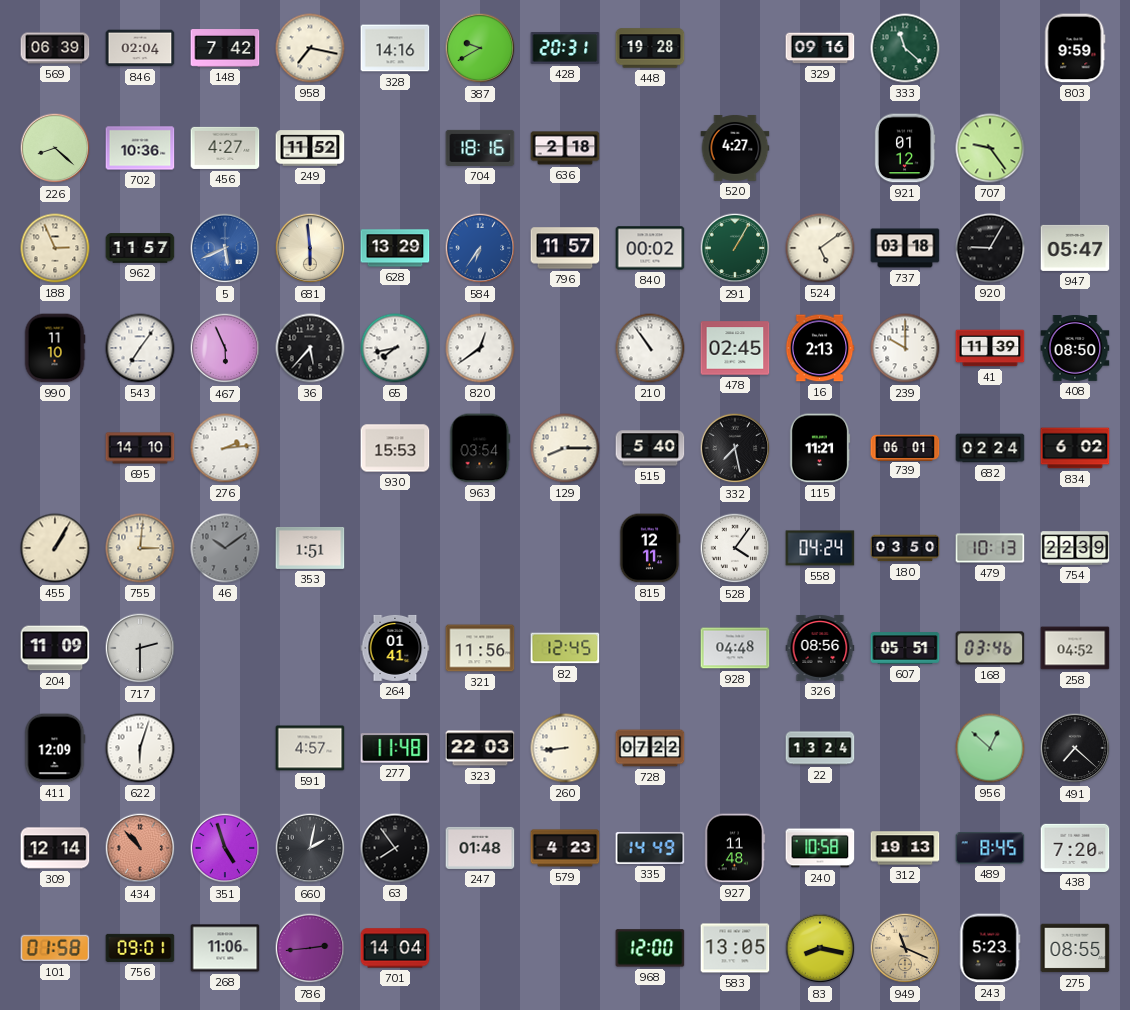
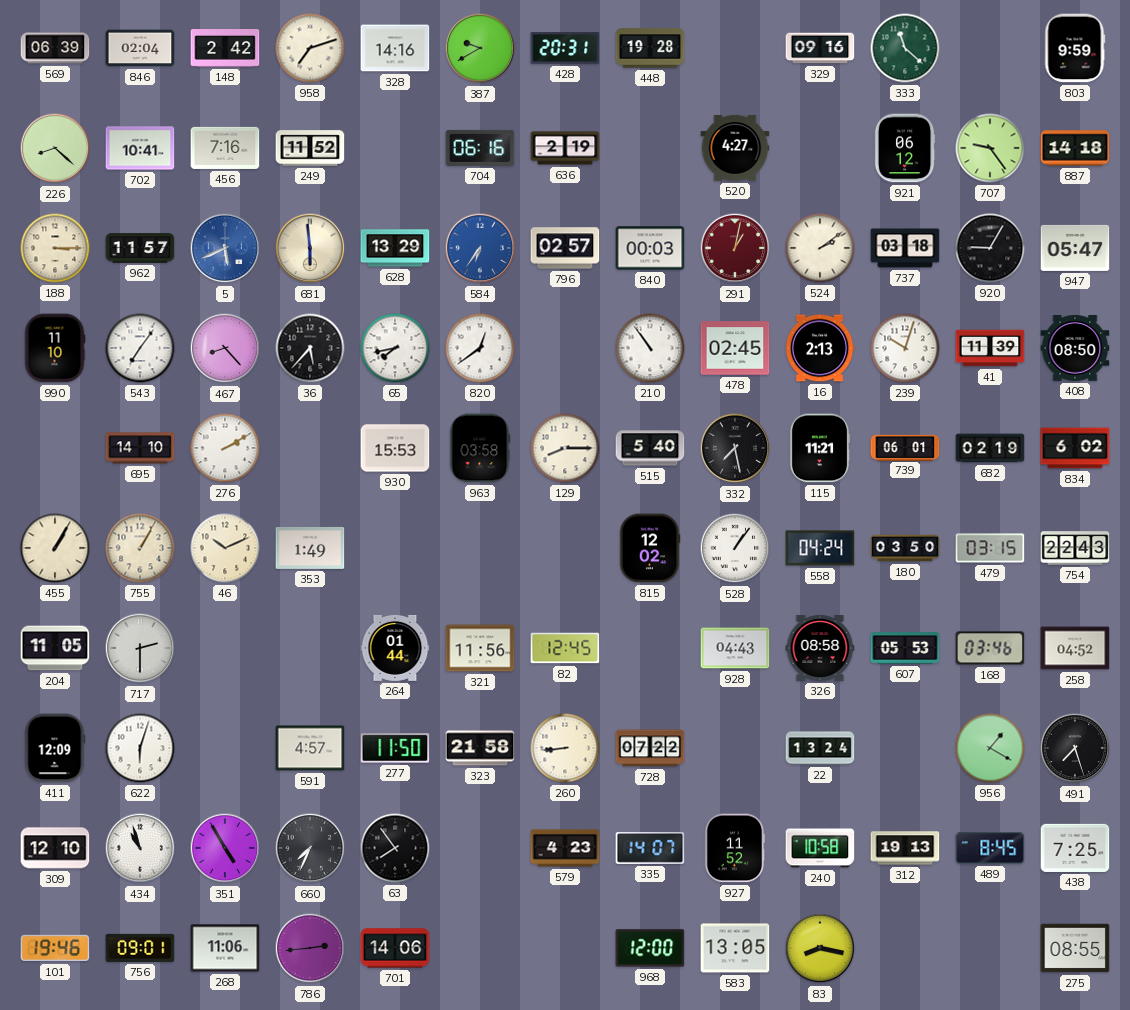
148: 7:42 -> 2:42
958: 7:17 -> 7:12
702: 10:36 -> 10:41
456: 4:27 -> 7:16
704: 18:16 -> 06:16
636: 2:18 -> 2:19
921: 01:12 -> 06:12
887: none -> 14:18
188: 2:56 -> 3:15
796: 11:57 -> 02:57
840: 00:02 -> 00:03
291: 1:05 -> 1:02
291 dial: green -> burgundy
524: 5:09 -> 2:09
467: 5:56 -> 8:23
239: 10:00 -> 10:03
276: 2:14 -> 2:10
963: 03:54 -> 03:58
682: 02:24 -> 02:19
755: 3:01 -> 1:05
46: 10:09 -> 10:11
46 dial: grey -> cream
353: 1:51 -> 1:49
815: 12:11 -> 12:02
528: 4:06 -> 1:06
479: 10:13 -> 03:15
754: 22:39 -> 22:43
204: 11:09 -> 11:05
264: 01:41 -> 01:44
928: 04:48 -> 04:43
326: 08:56 -> 08:58
607: 05:51 -> 05:53
277: 11:48 -> 11:50
323: 22:03 -> 21:58
956: 12:52 -> 1:20
491: 7:22 -> 7:27
309: 12:14 -> 12:10
434: 10:53 -> 10:57
434 dial: salmon -> white
351: 4:57 -> 4:55
660: 2:02 -> 7:34
247: 01:48 -> none
335: 14:49 -> 14:07
927: 11:48 -> 11:52
438: 7:20 -> 7:25
101: 01:58 -> 19:46
701: 14:04 -> 14:06
949: 11:19 -> none
243: 5:23 -> none
